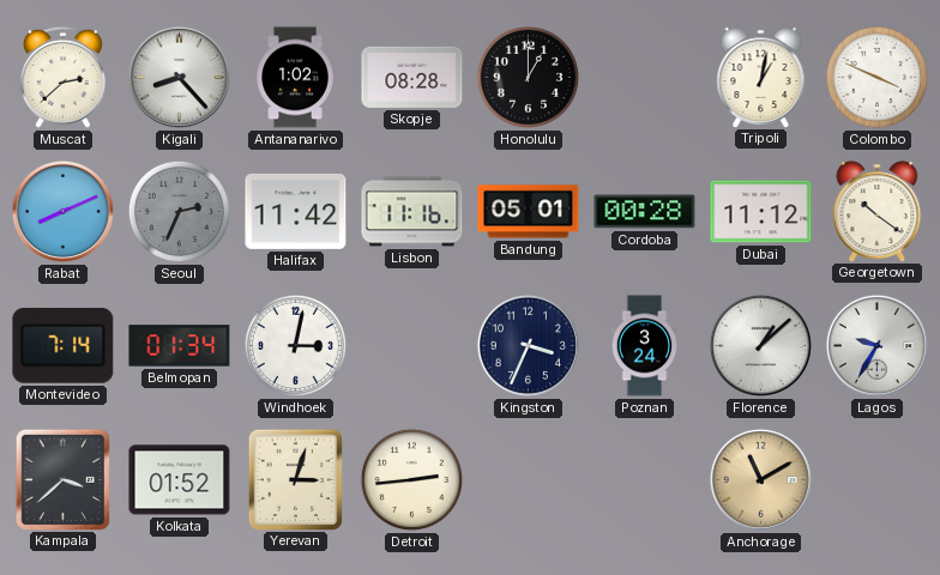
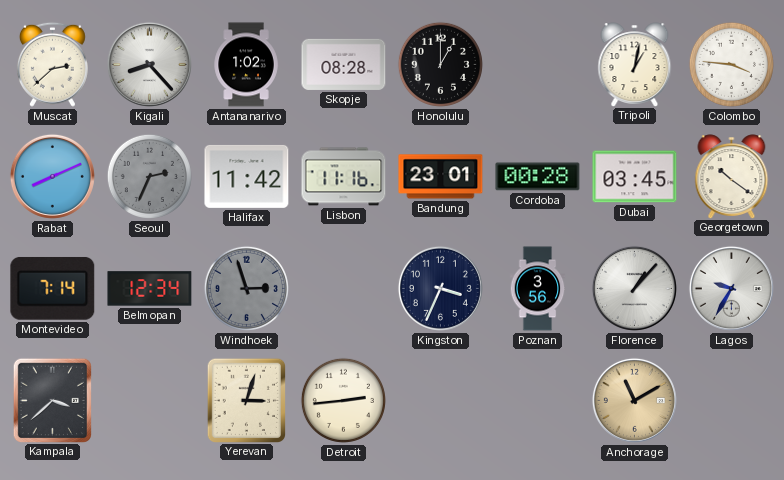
Colombo: 3:49 -> 3:46
Bandung: 05:01 -> 23:01
Dubai: 11:12 -> 03:45
Belmopan: 01:34 -> 12:34
Windhoek: 3:02 -> 2:57
Windhoek dial: white -> grey
Poznan: 3:24 -> 3:56
Florence: 1:08 -> 1:07
Kolkata: 01:52 -> none
